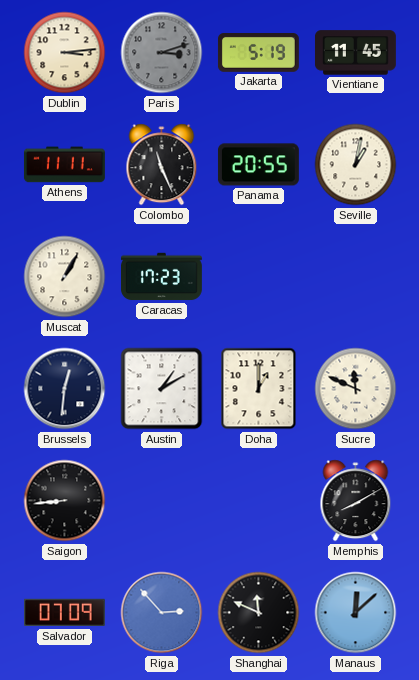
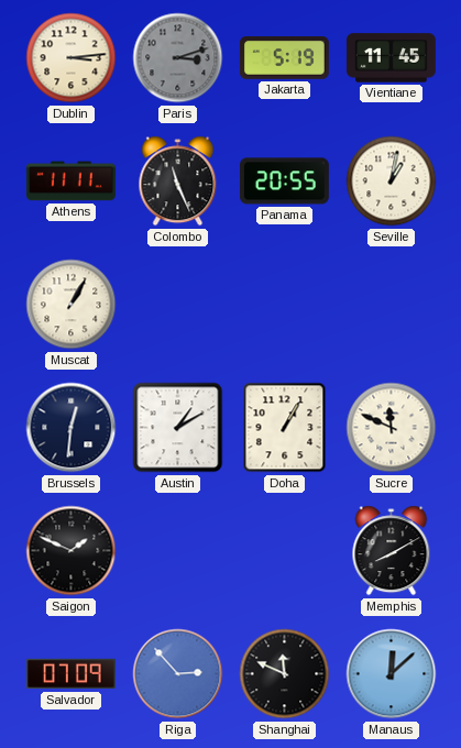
Caracas: 17:23 -> none
Doha: 1:00 -> 1:05
Saigon: 8:44 -> 1:49
